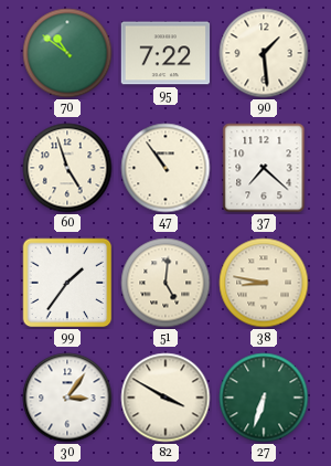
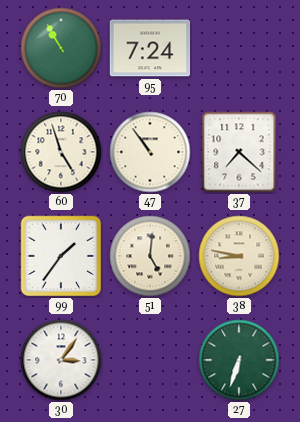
70: 10:51 -> 10:55
95: 7:22 -> 7:24
90: 1:29 -> none
82: 3:50 -> none
